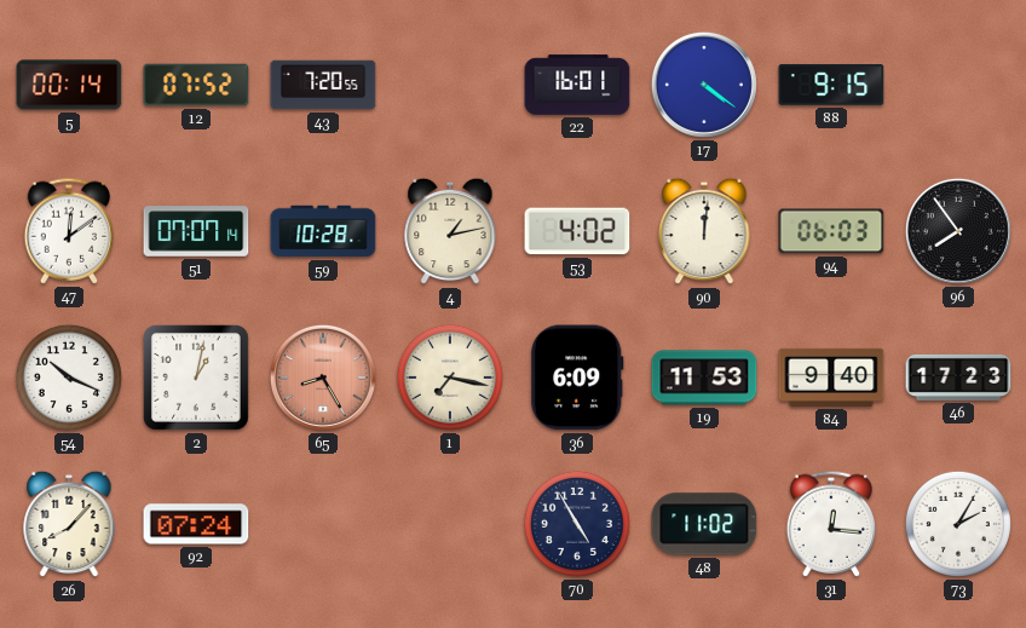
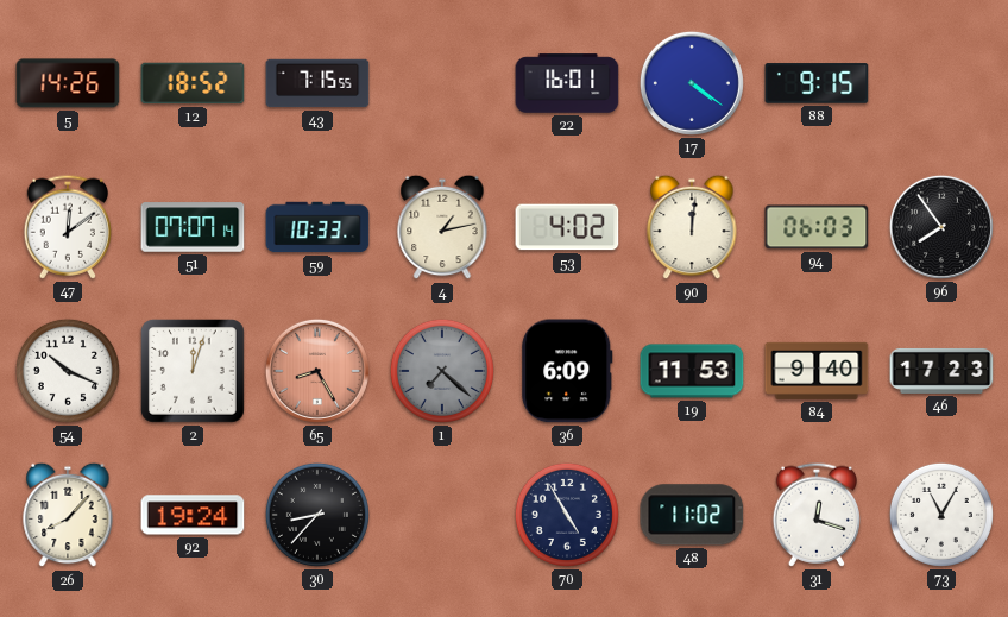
5: 00:14 -> 14:26
12: 07:52 -> 18:52
43: 7:20 -> 7:15
59: 10:28 -> 10:33
2: 1:02 -> 12:03
1: 7:17 -> 7:22
1 dial: cream -> grey
92: 07:24 -> 19:24
30: none -> 8:37
31: 12:16 -> 12:18
73: 2:05 -> 11:05
